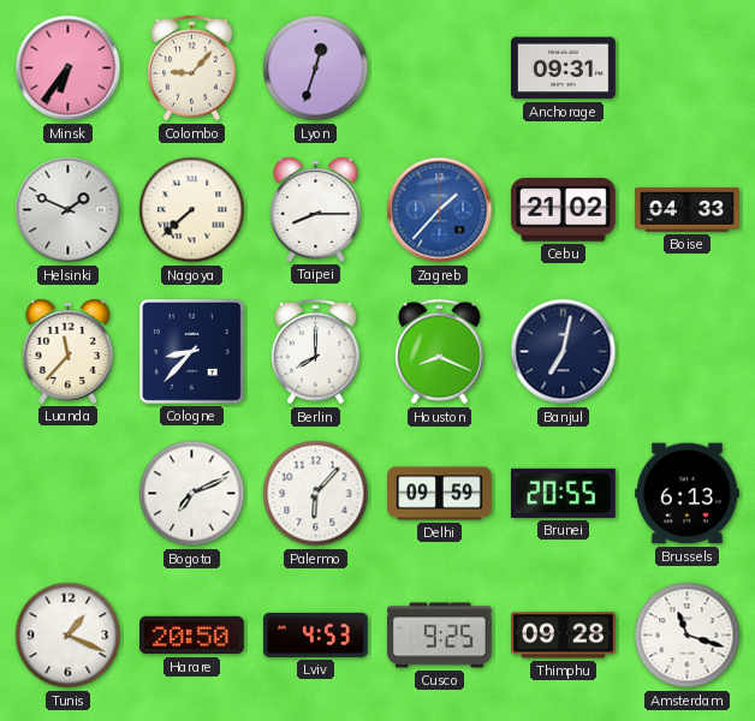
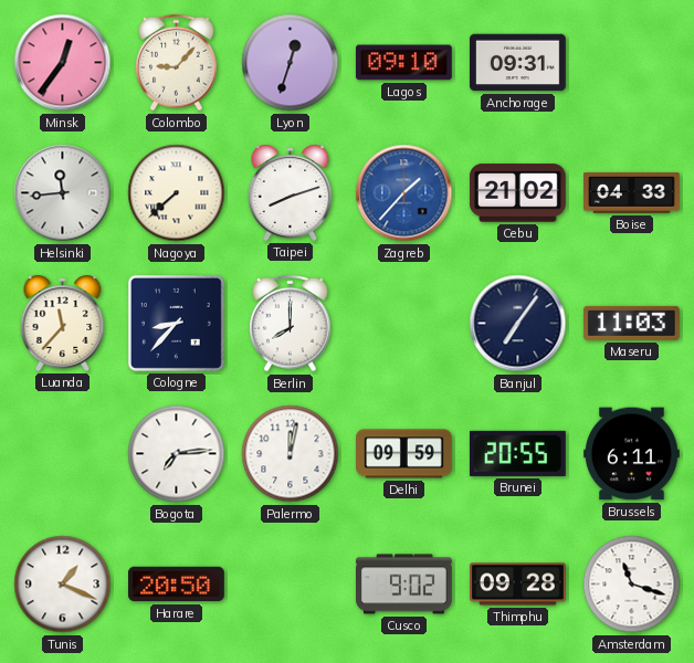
Minsk: 6:36 -> 12:36
Lagos: none -> 09:10
Helsinki: 1:49 -> 11:44
Taipei: 8:15 -> 8:12
Houston: 8:19 -> none
Banjul: 7:02 -> 7:06
Maseru: none -> 11:03
Bogota: 7:11 -> 7:14
Palermo: 6:07 -> 12:02
Brussels: 6:13 -> 6:11
Lviv: 4:53 -> none
Cusco: 9:25 -> 9:02
